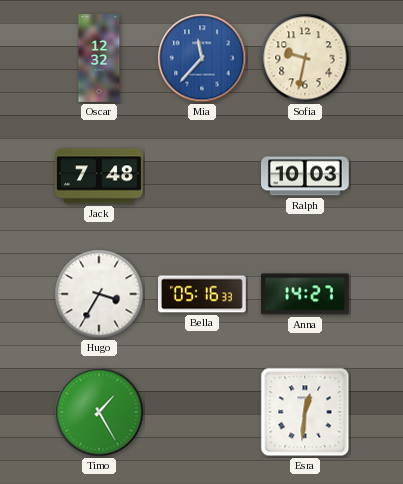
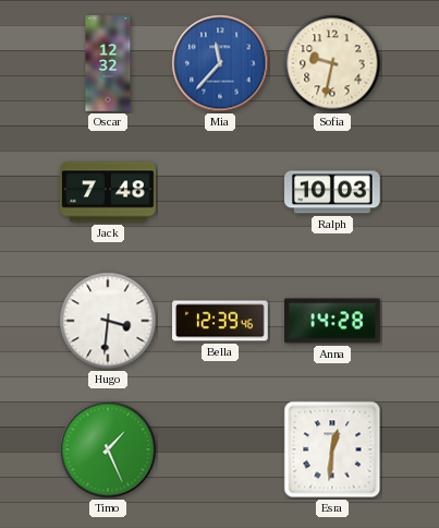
Hugo: 3:35 -> 3:31
Bella: 05:16 -> 12:39
Anna: 14:27 -> 14:28
Timo: 1:25 -> 1:26
